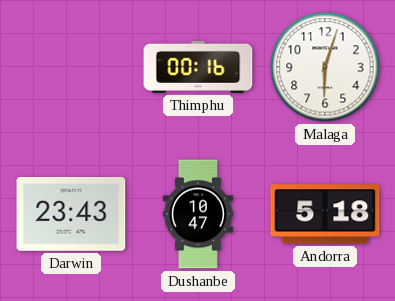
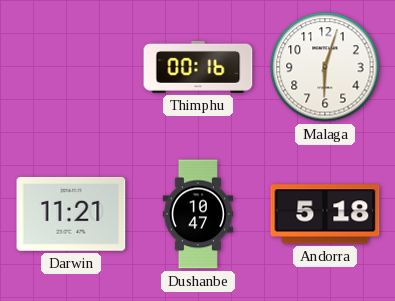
Darwin: 23:43 -> 11:21
